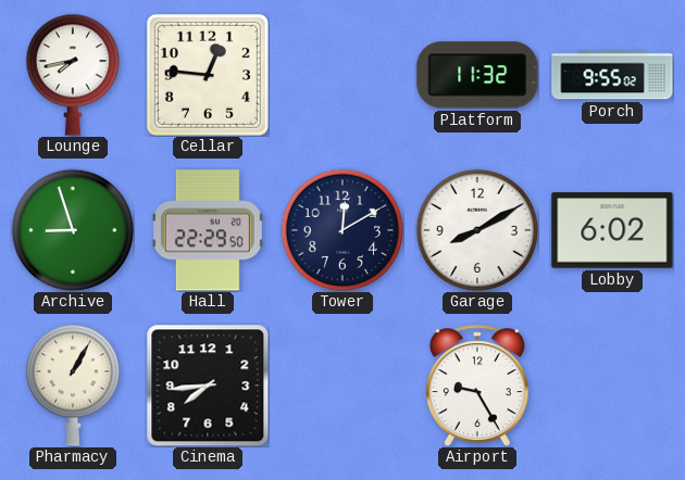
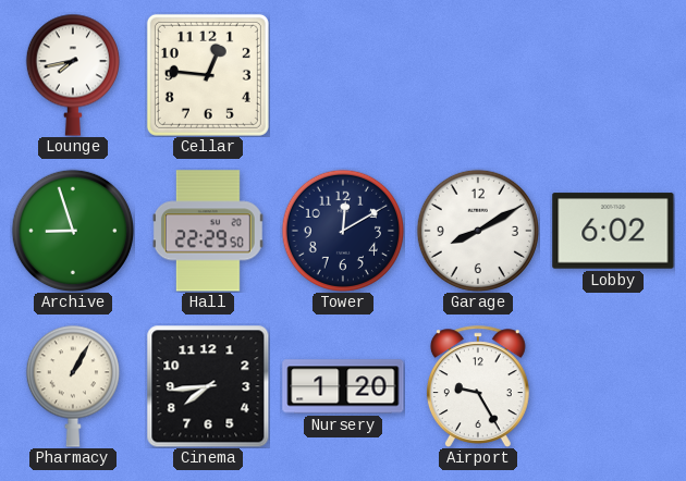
Platform: 11:32 -> none
Porch: 9:55 -> none
Nursery: none -> 1:20
